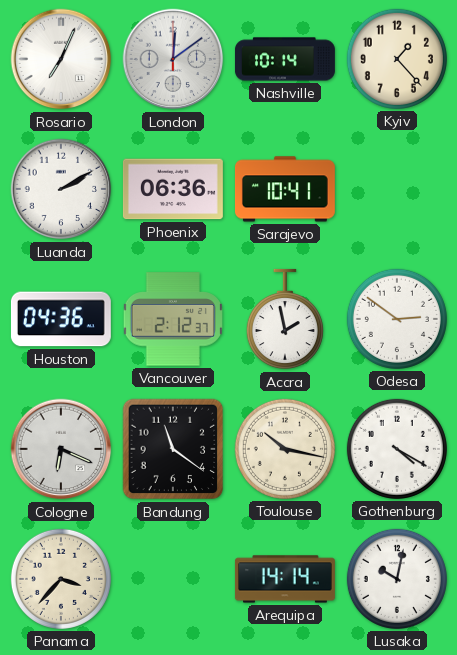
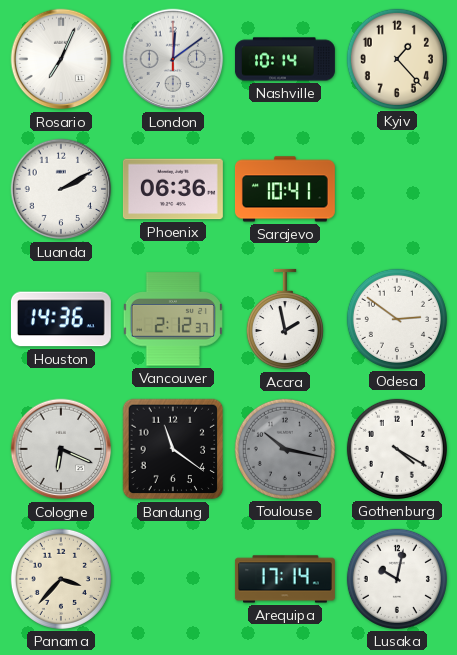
Houston: 04:36 -> 14:36
Toulouse dial: cream -> grey
Arequipa: 14:14 -> 17:14
